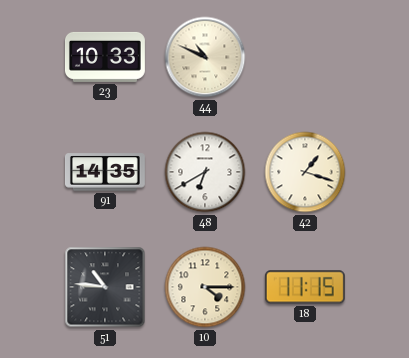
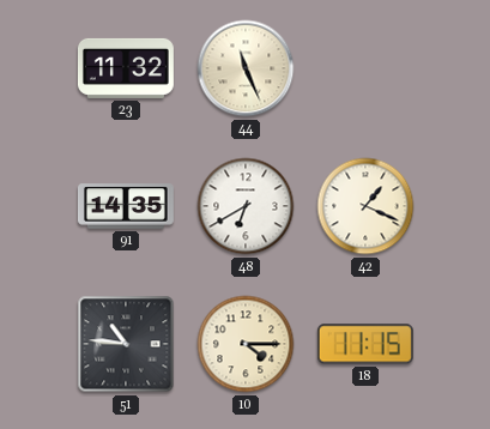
23: 10:33 -> 11:32
44: 10:49 -> 11:26
42: 1:18 -> 1:19
